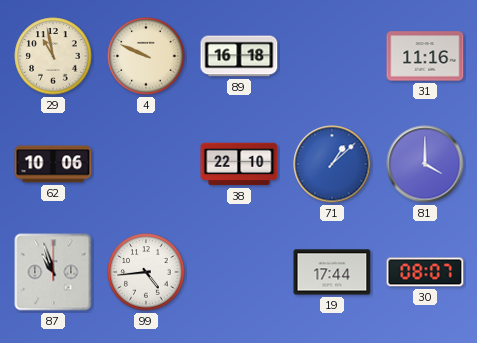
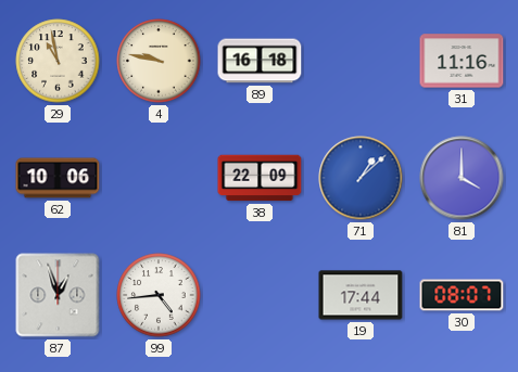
4: 9:49 -> 9:47
38: 22:10 -> 22:09
87: 10:57 -> 12:57
